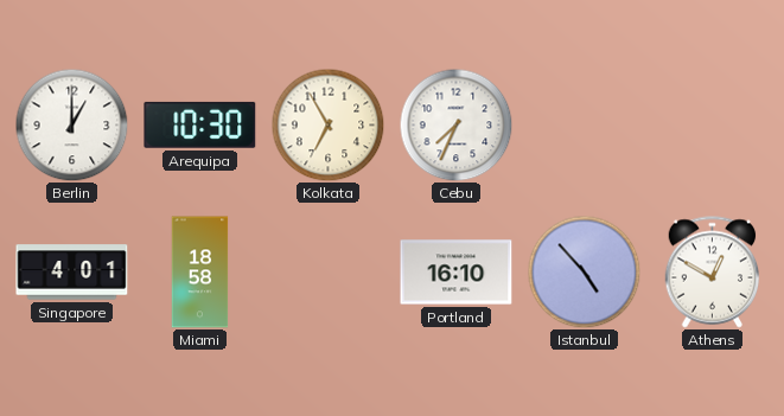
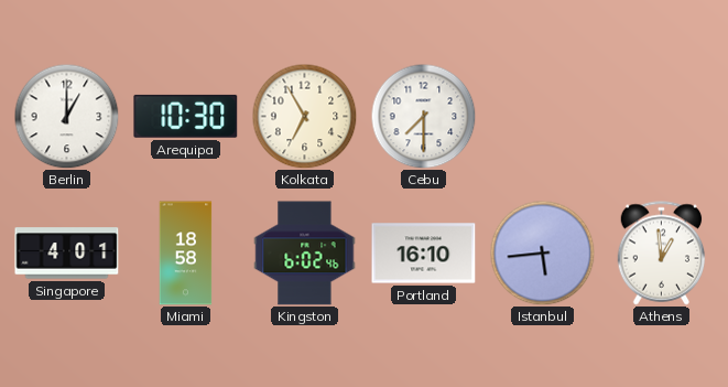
Cebu: 7:34 -> 7:30
Kingston: none -> 6:02
Istanbul: 4:53 -> 5:44
Athens: 12:50 -> 12:59
